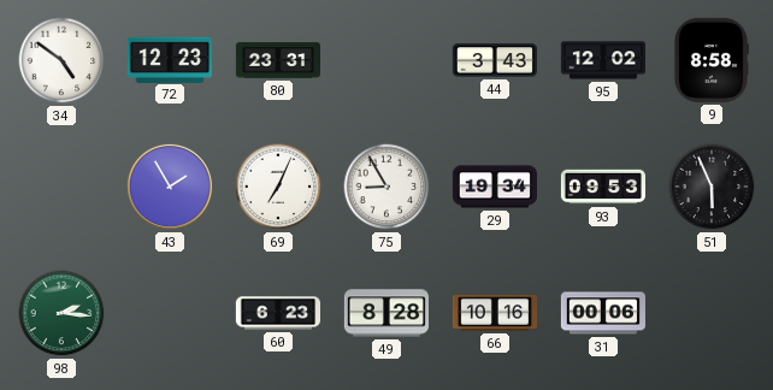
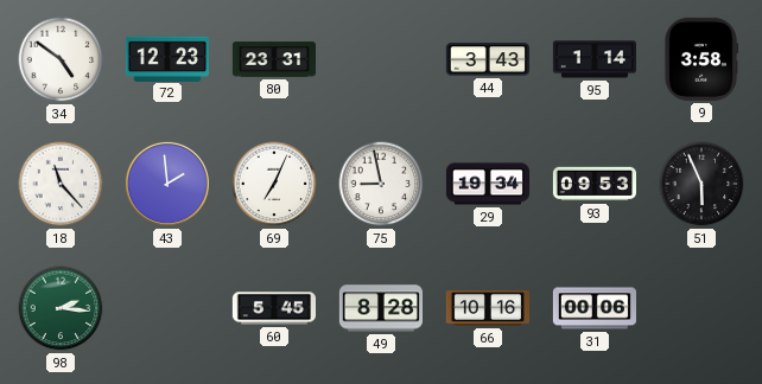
95: 12:02 -> 1:14
9: 8:58 -> 3:58
18: none -> 11:23
43: 1:55 -> 1:59
75: 8:55 -> 8:58
60: 6:23 -> 5:45
